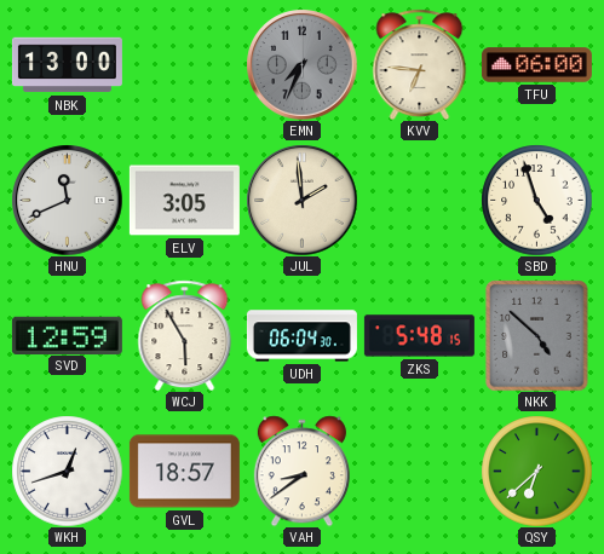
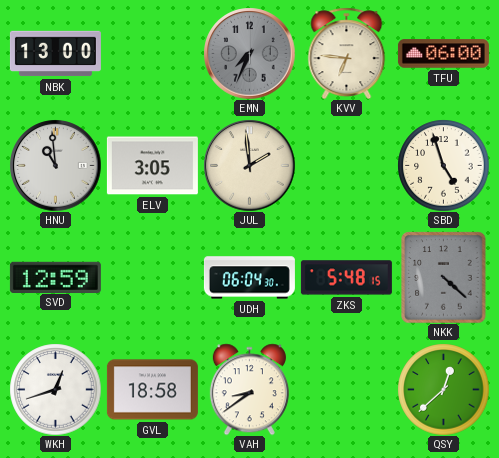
HNU: 11:41 -> 10:59
WCJ: 5:55 -> none
NKK: 4:52 -> 4:22
GVL: 18:57 -> 18:58
QSY: 6:38 -> 12:38
